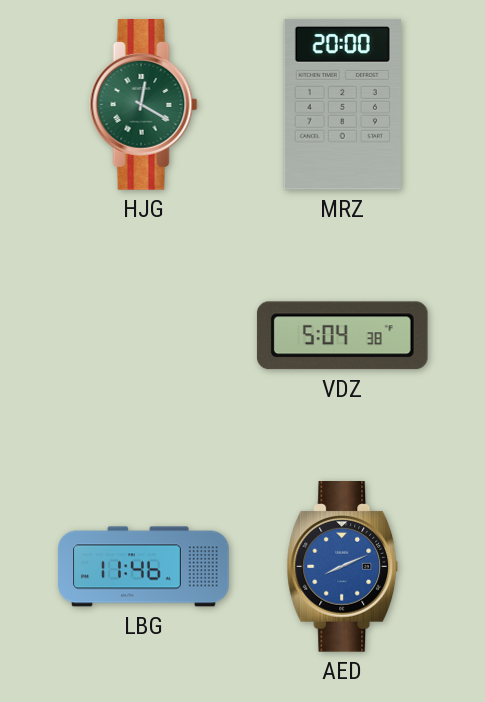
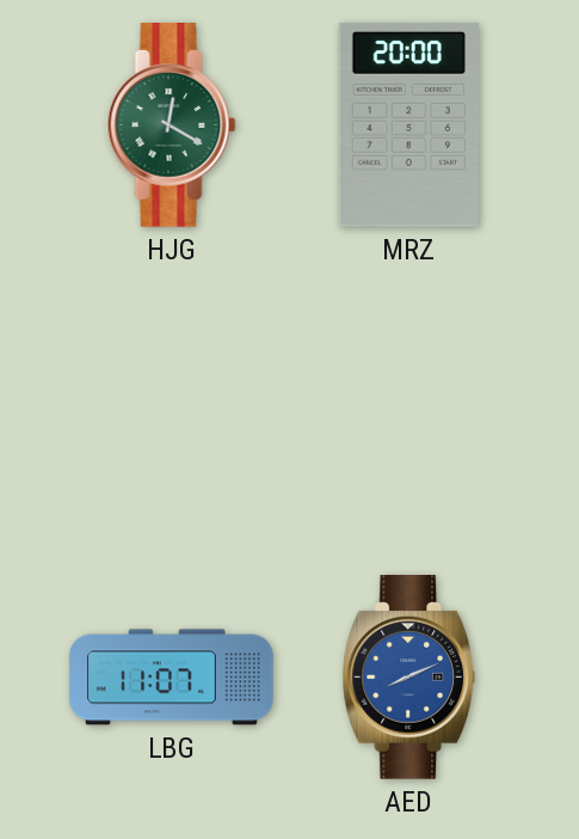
VDZ: 5:04 -> none
LBG: 11:46 -> 11:07
